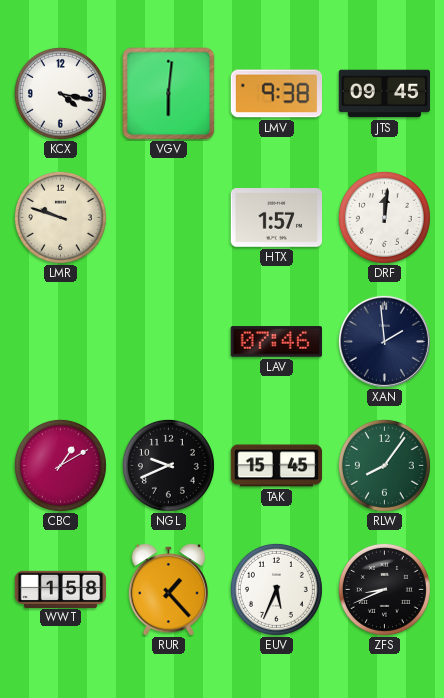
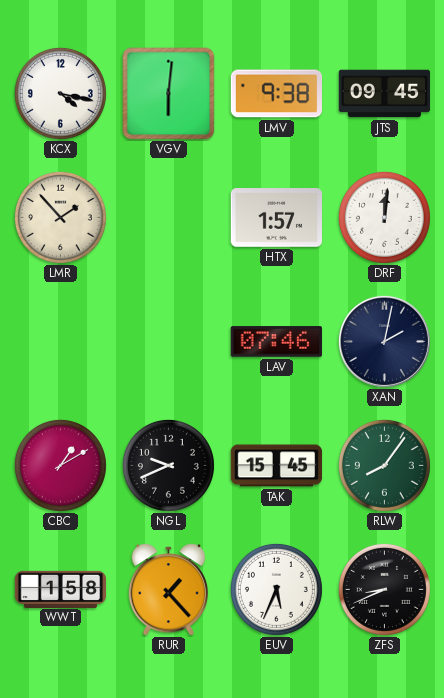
LMR: 9:48 -> 1:53
XAN: 1:59 -> 2:02
